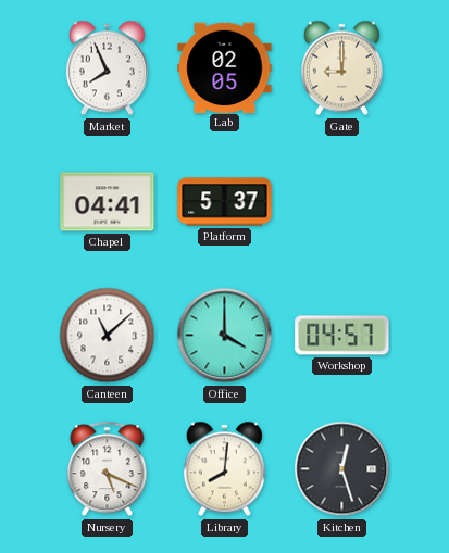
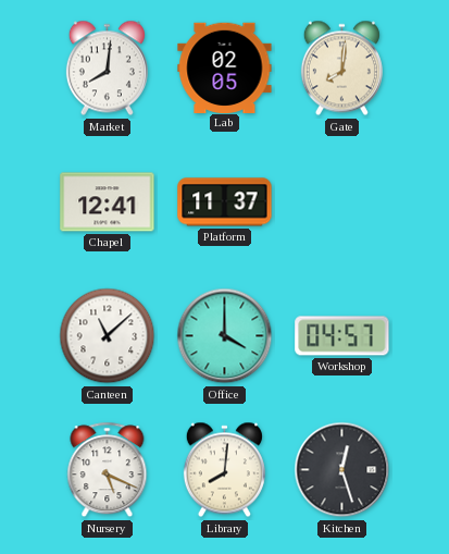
Market: 7:56 -> 8:01
Gate: 9:00 -> 8:01
Chapel: 04:41 -> 12:41
Platform: 5:37 -> 11:37
